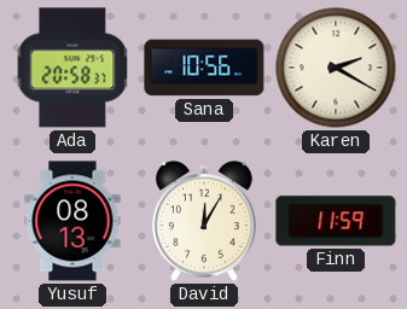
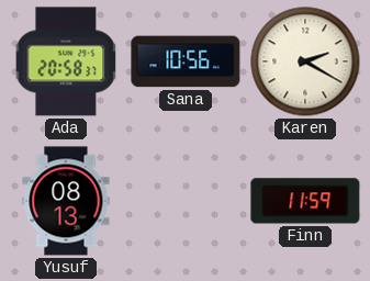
David: 12:05 -> none
